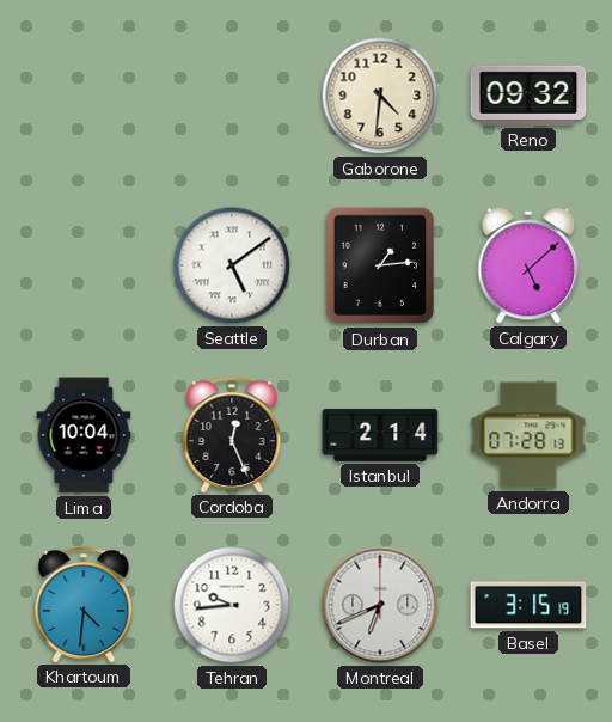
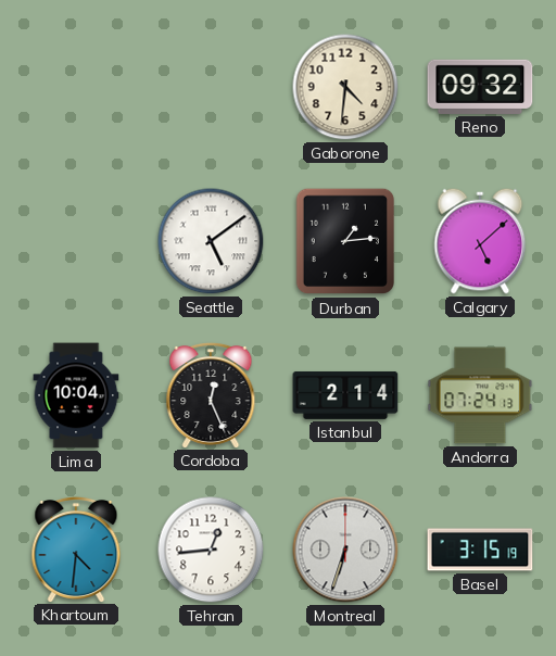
Andorra: 07:28 -> 07:24
Tehran: 9:44 -> 12:44
Montreal: 6:41 -> 6:33
